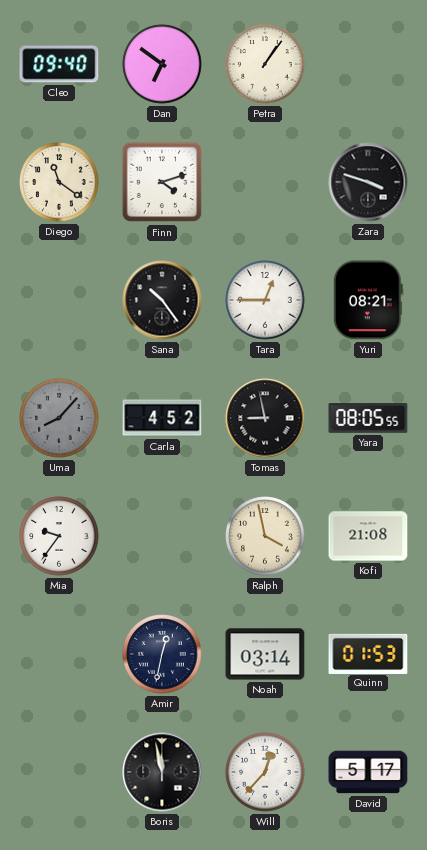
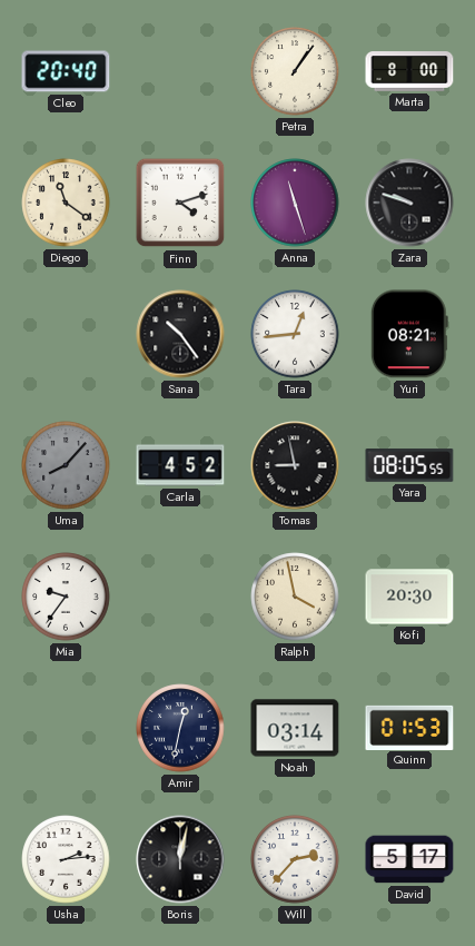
Cleo: 09:40 -> 20:40
Dan: 6:51 -> none
Marta: none -> 8:00
Anna: none -> 11:27
Zara: 3:48 -> 9:48
Tara: 12:45 -> 12:44
Kofi: 21:08 -> 20:30
Usha: none -> 2:14
Boris: 11:58 -> 12:02
Will: 12:37 -> 2:37
